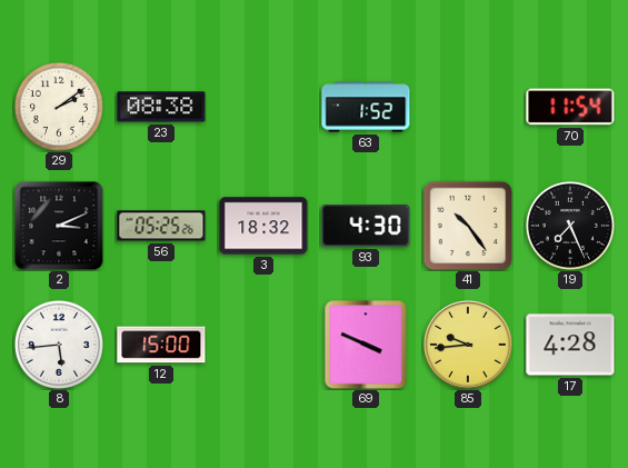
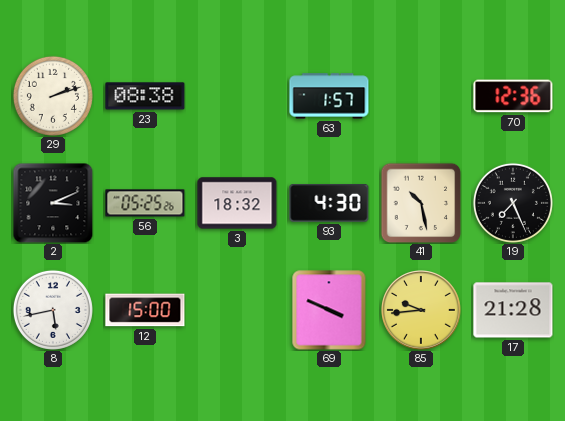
29: 2:09 -> 2:12
63: 1:52 -> 1:57
70: 11:54 -> 12:36
41: 10:24 -> 10:28
8: 5:44 -> 5:43
17: 4:28 -> 21:28
